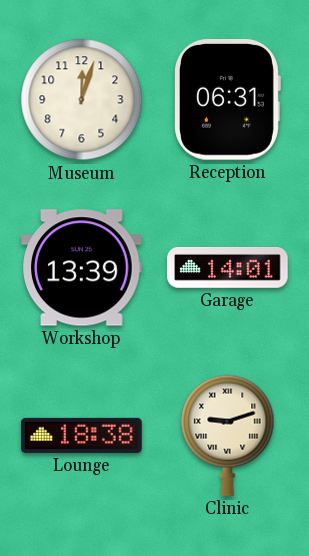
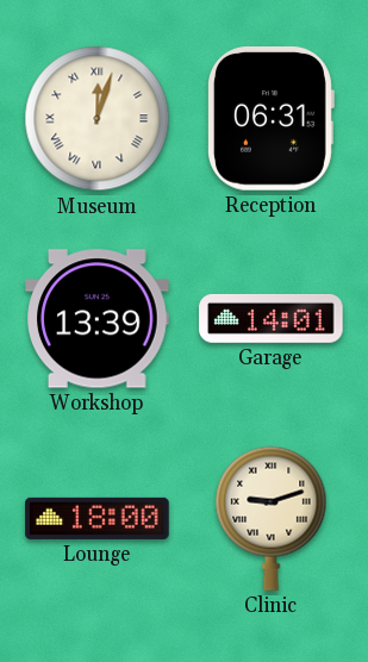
Museum numerals: Arabic -> Roman
Lounge: 18:38 -> 18:00
